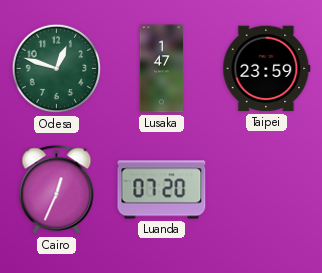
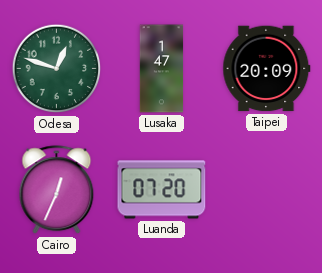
Taipei: 23:59 -> 20:09
